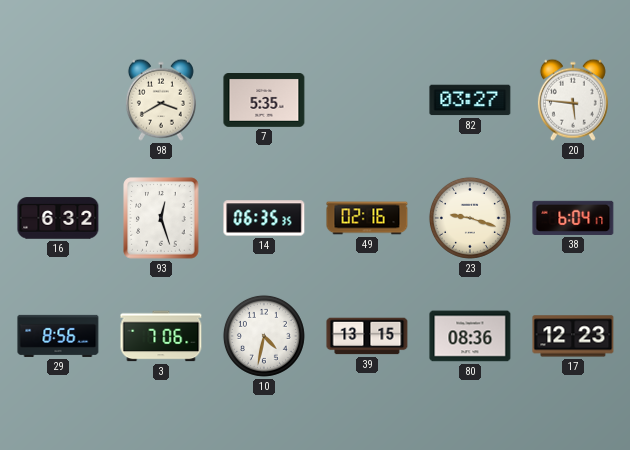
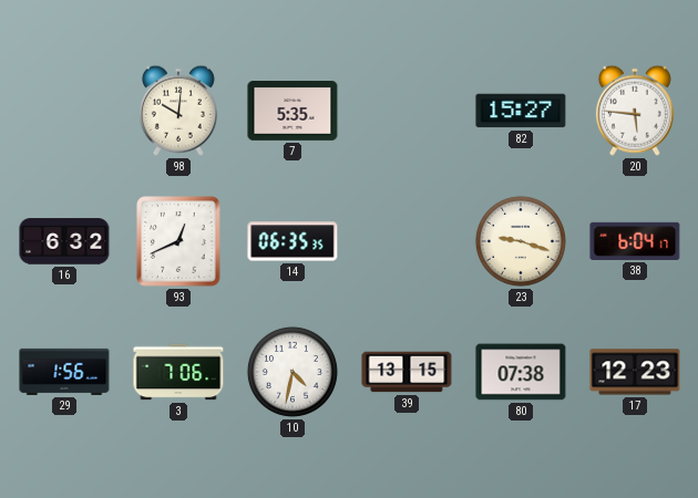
98: 3:40 -> 10:01
82: 03:27 -> 15:27
93: 12:27 -> 12:41
49: 02:16 -> none
29: 8:56 -> 1:56
80: 08:36 -> 07:38
